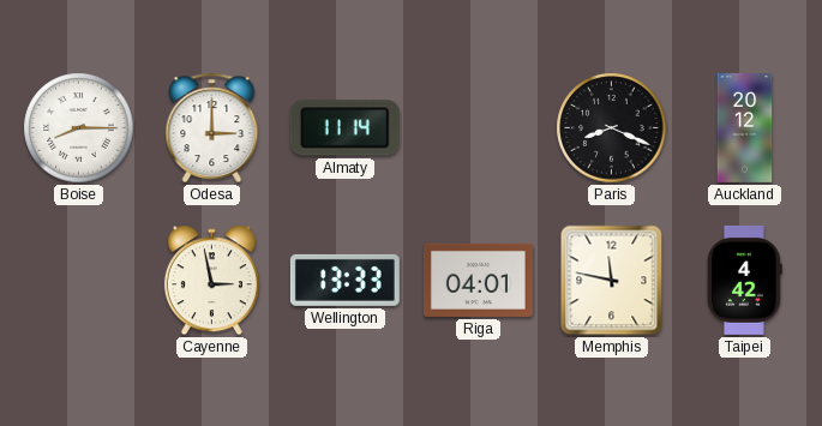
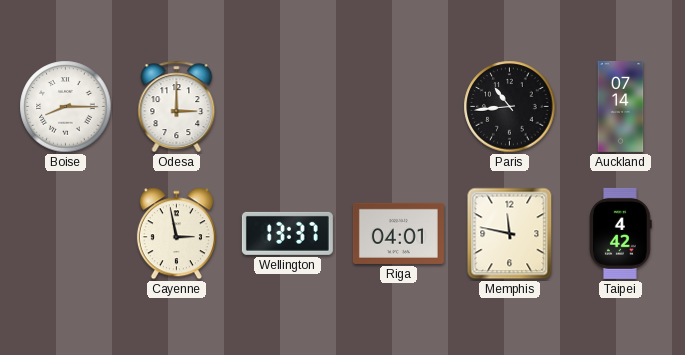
Almaty: 11:14 -> none
Paris: 8:19 -> 10:44
Auckland: 20:12 -> 07:14
Wellington: 13:33 -> 13:37
